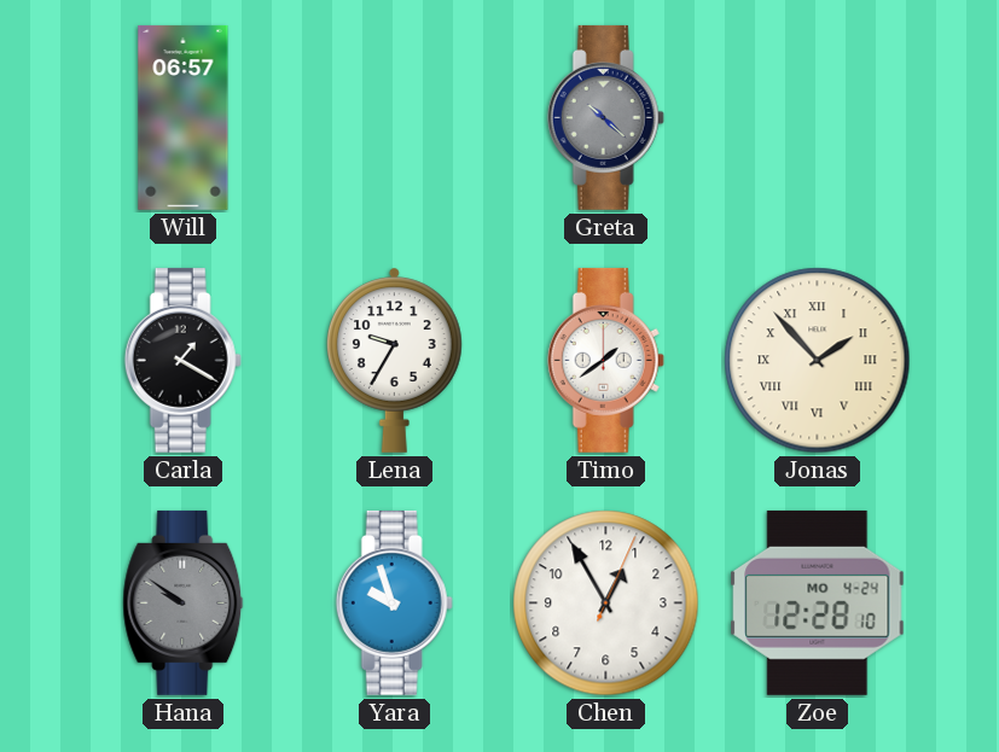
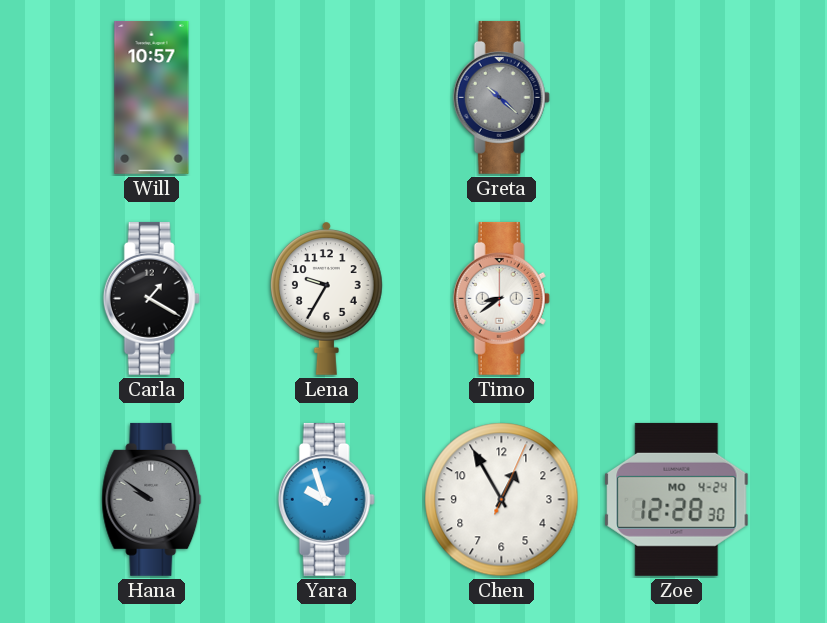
Will: 06:57 -> 10:57
Timo: 1:39 -> 8:39
Jonas: 1:53 -> none
Zoe: 12:28:10 -> 12:28:30
